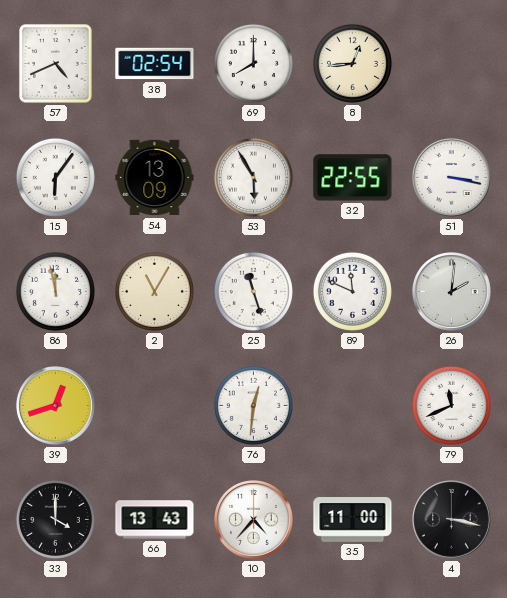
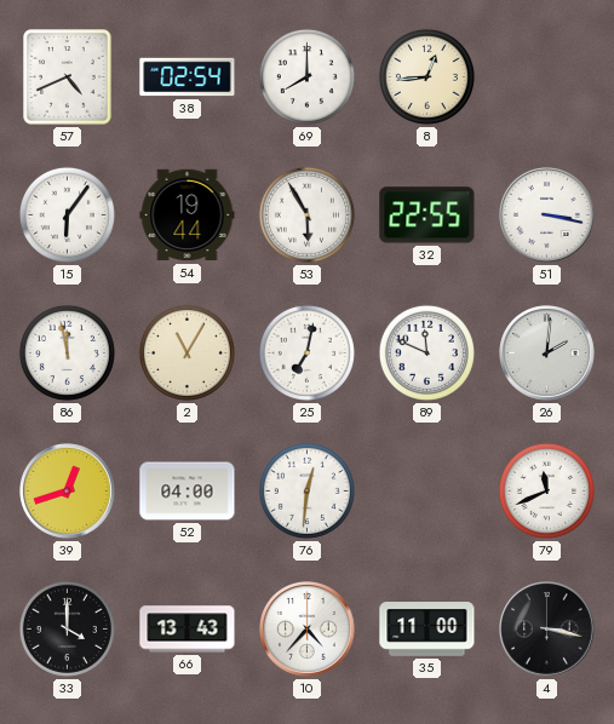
54: 13:09 -> 19:44
25: 11:27 -> 7:02
52: none -> 04:00
